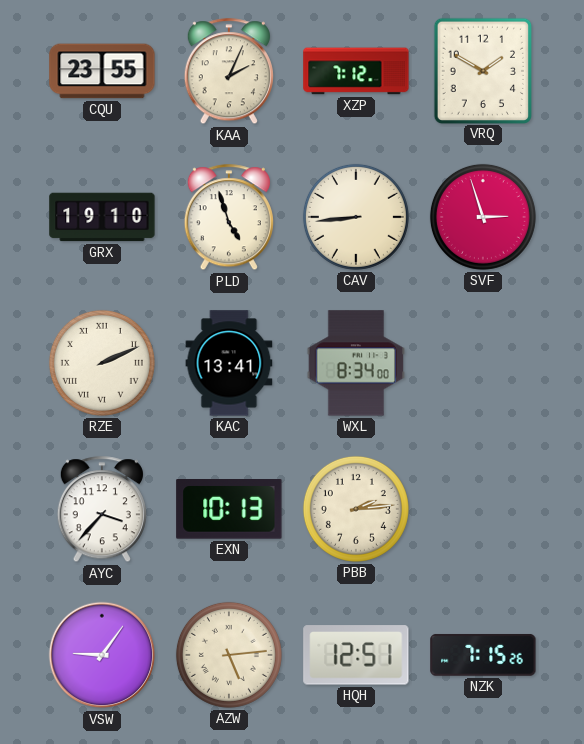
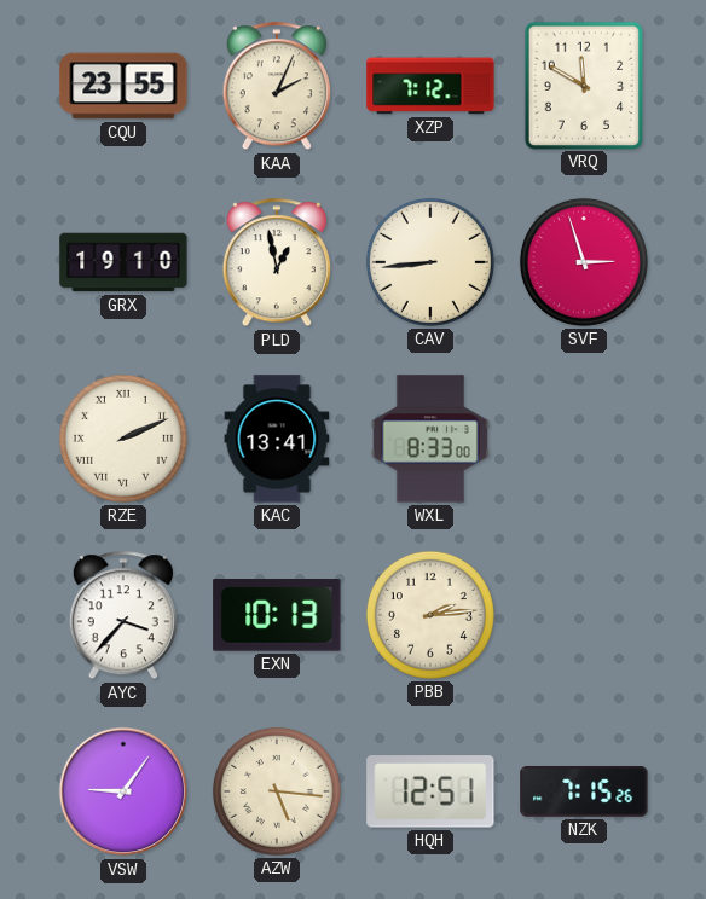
VRQ: 1:50 -> 11:50
PLD: 4:57 -> 12:58
WXL: 8:34 -> 8:33
AZW: 5:14 -> 5:16
